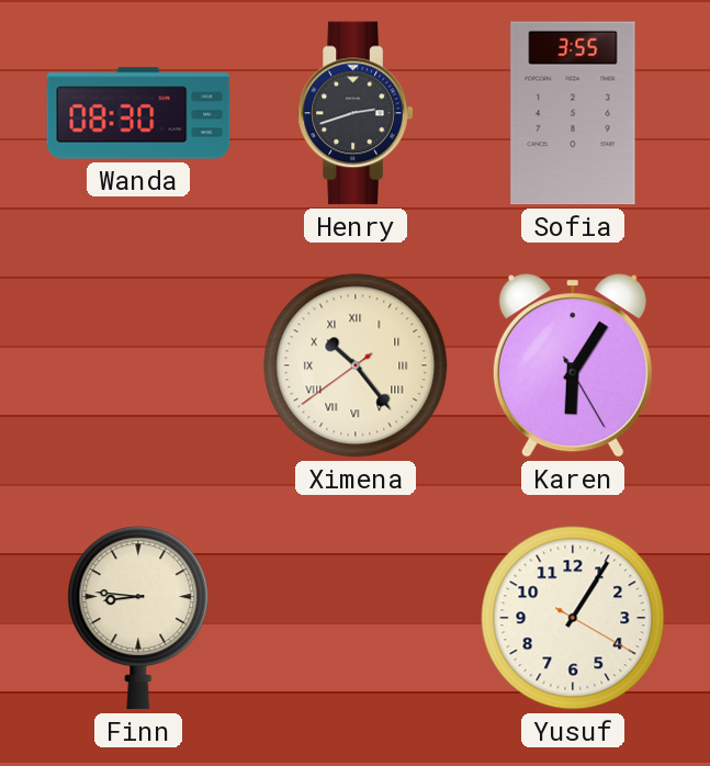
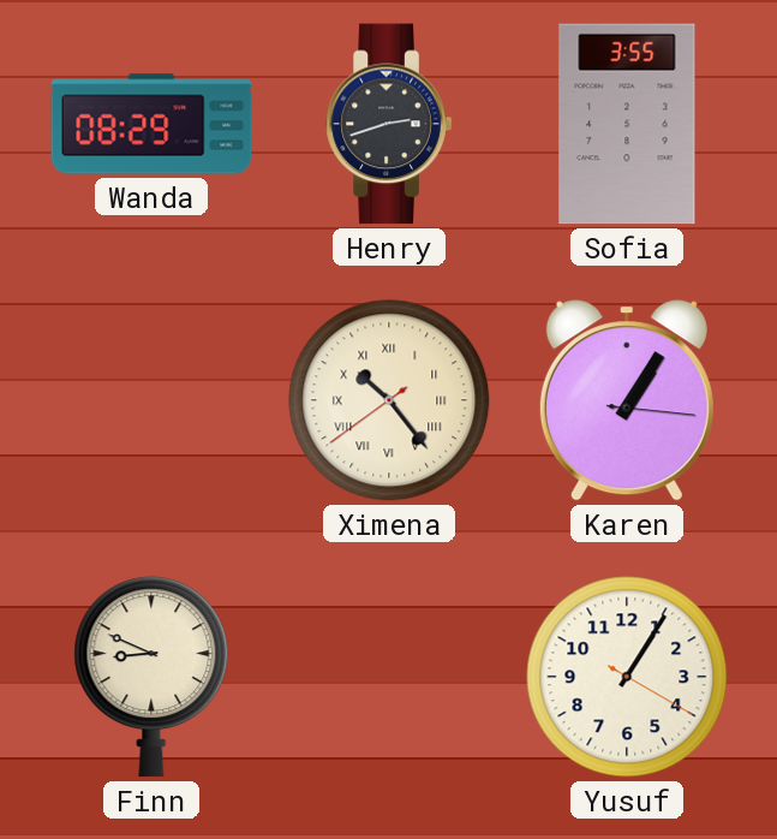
Wanda: 08:30 -> 08:29
Karen: 6:05 -> 1:05
Finn: 8:46 -> 8:49
